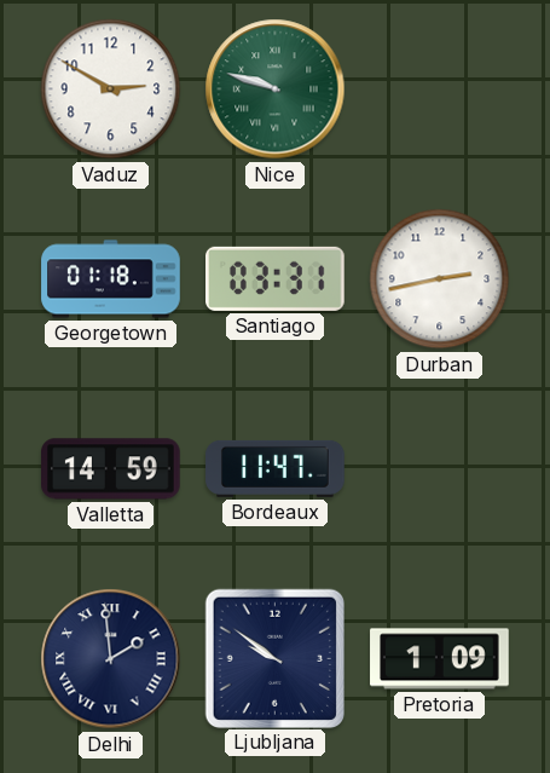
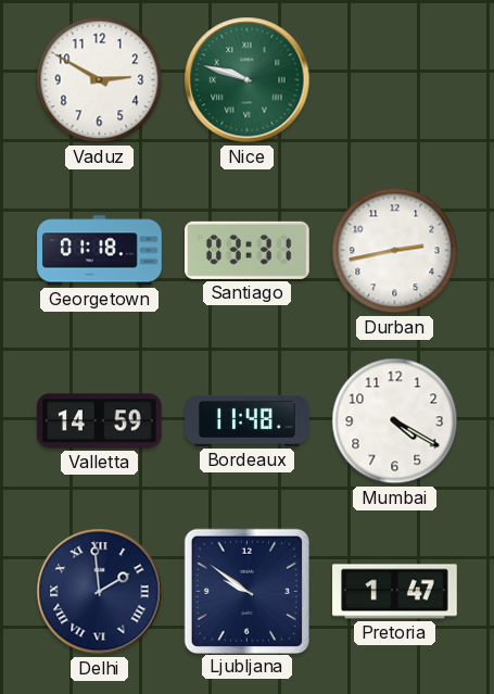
Bordeaux: 11:47 -> 11:48
Mumbai: none -> 4:20
Pretoria: 1:09 -> 1:47
